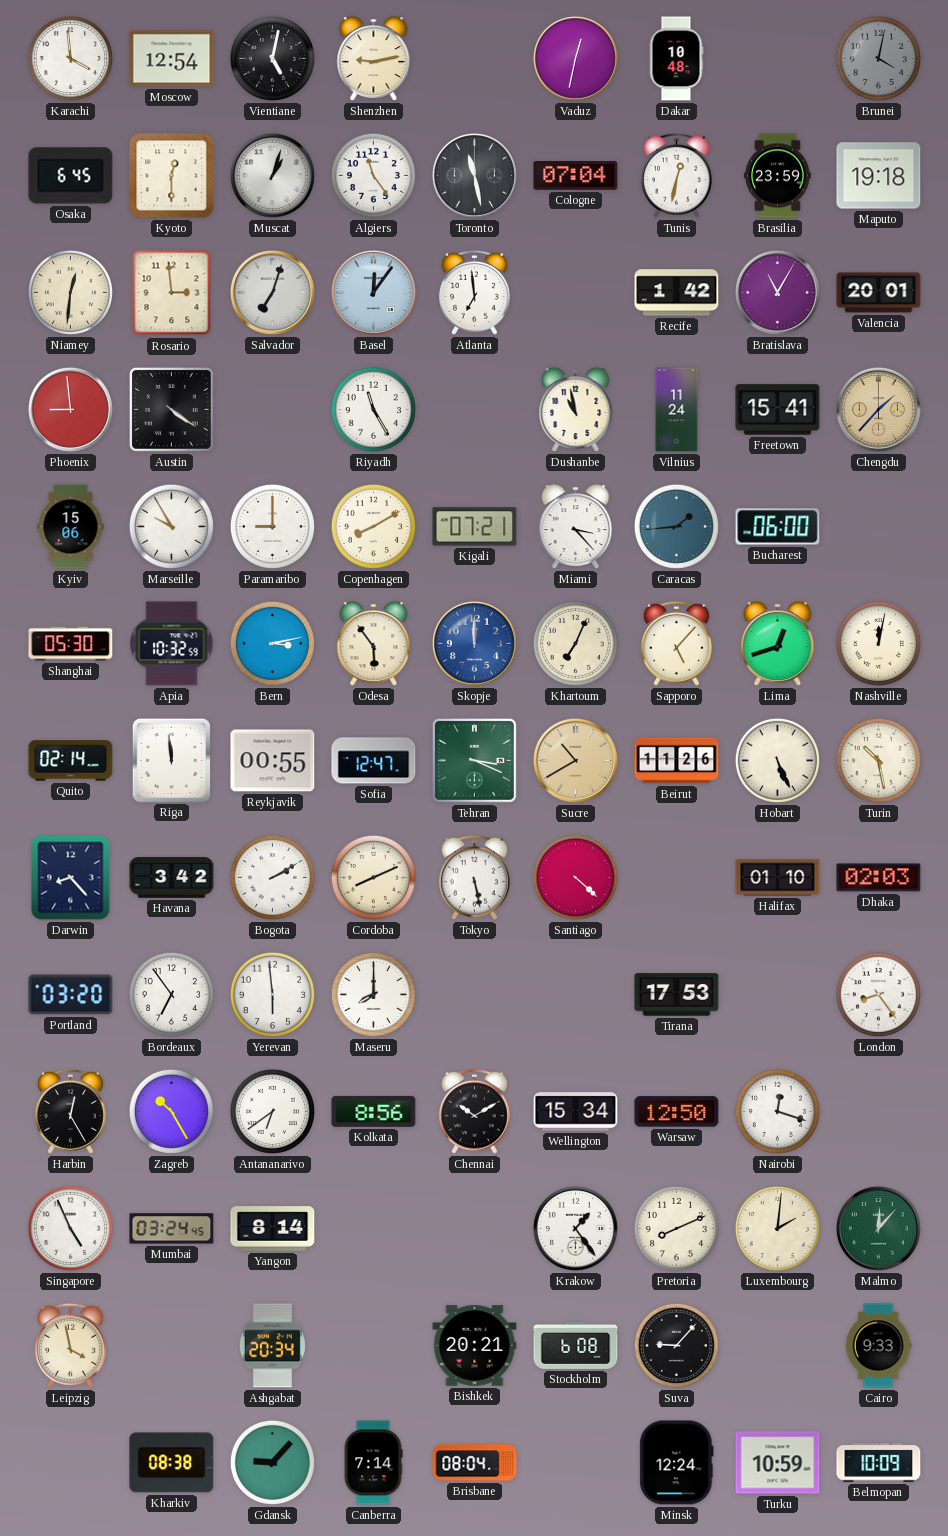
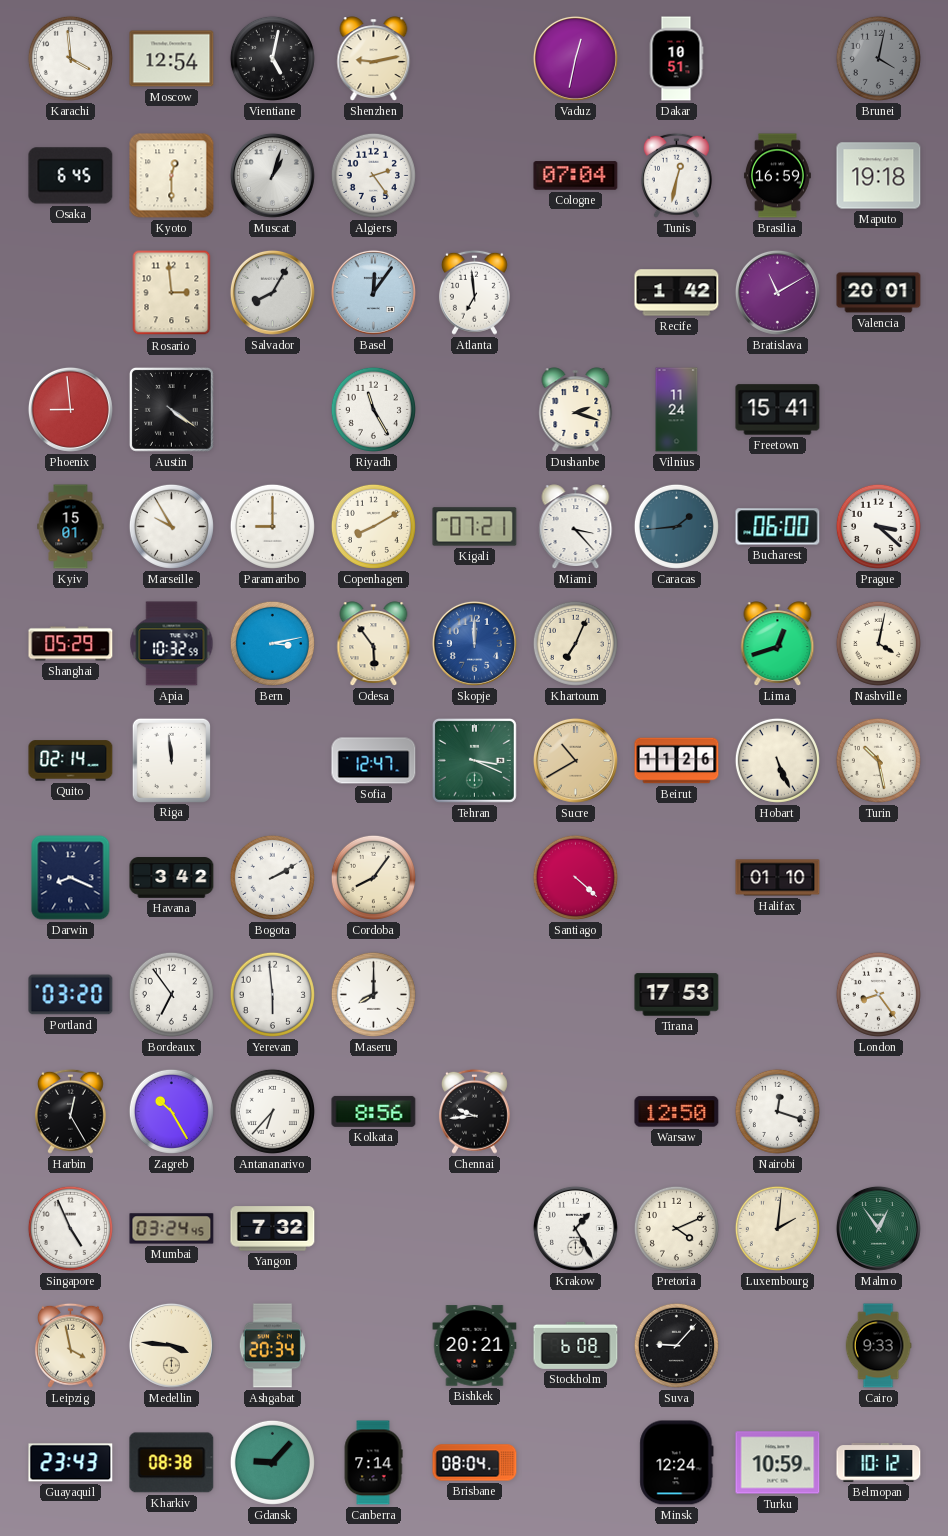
Dakar: 10:48 -> 10:51
Algiers: 11:24 -> 2:24
Toronto: 11:28 -> none
Brasilia: 23:59 -> 16:59
Niamey: 12:31 -> none
Salvador: 7:03 -> 8:05
Bratislava: 11:05 -> 11:10
Dushanbe: 10:58 -> 2:18
Chengdu: 1:37 -> none
Kyiv: 15:06 -> 15:01
Prague: none -> 3:22
Shanghai: 05:30 -> 05:29
Sapporo: 5:07 -> none
Nashville: 12:02 -> 4:02
Reykjavik: 00:55 -> none
Darwin: 8:23 -> 8:19
Cordoba: 8:11 -> 8:06
Tokyo: 5:28 -> none
Dhaka: 02:03 -> none
Antananarivo: 6:39 -> 6:37
Chennai: 10:10 -> 9:44
Wellington: 15:34 -> none
Yangon: 8:14 -> 7:32
Krakow: 1:24 -> 1:25
Pretoria: 8:11 -> 4:11
Malmo: 12:07 -> 12:54
Medellin: none -> 3:46
Guayaquil: none -> 23:43
Belmopan: 10:09 -> 10:12
